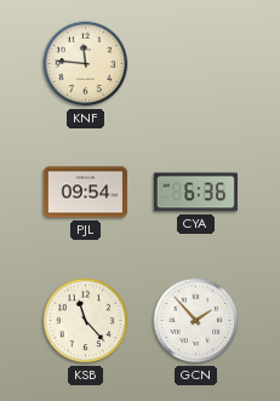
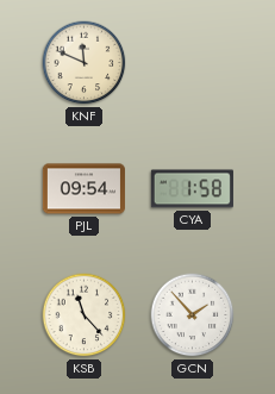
KNF: 11:46 -> 11:49
CYA: 6:36 -> 1:58
